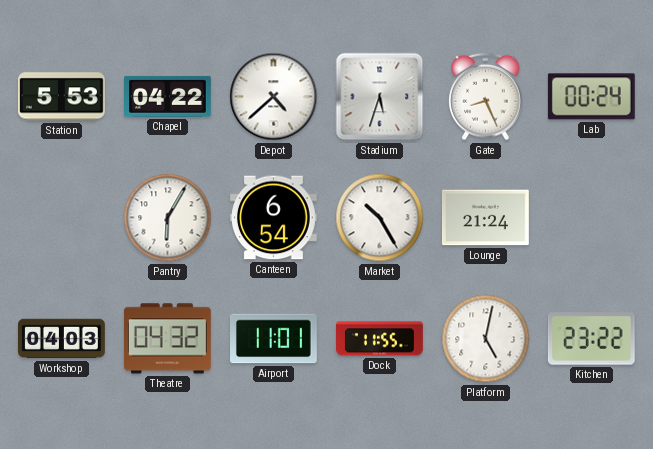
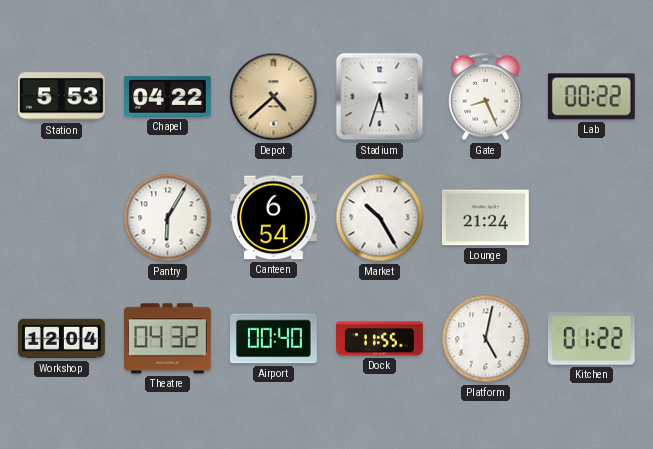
Depot dial: white -> champagne
Lab: 00:24 -> 00:22
Workshop: 04:03 -> 12:04
Airport: 11:01 -> 00:40
Kitchen: 23:22 -> 01:22
